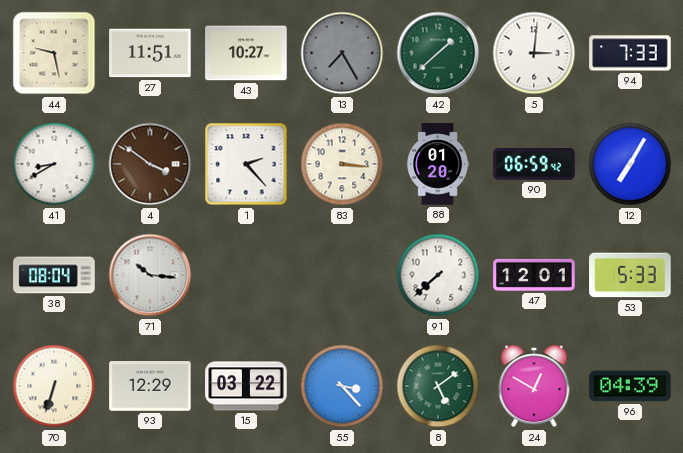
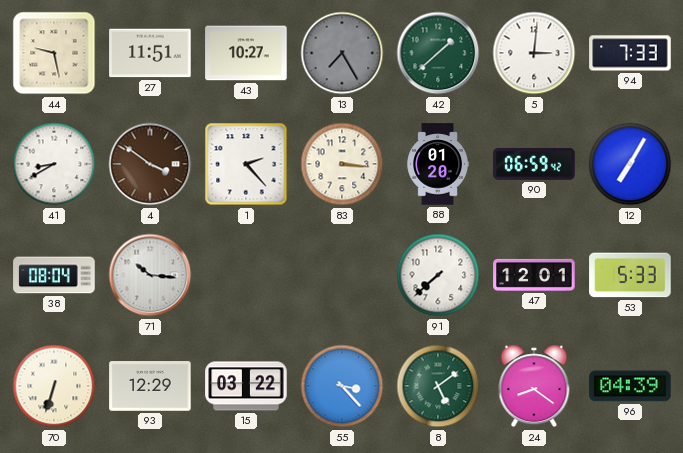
24: 12:50 -> 8:21
